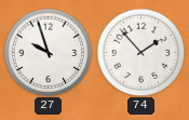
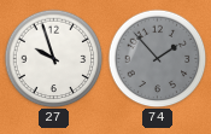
74 dial: white -> grey
